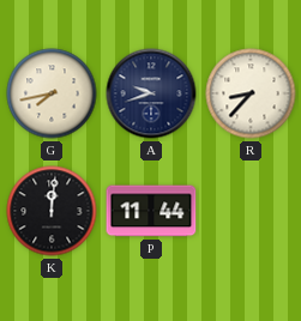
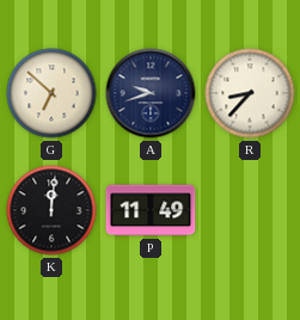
G: 7:43 -> 6:52
P: 11:44 -> 11:49
